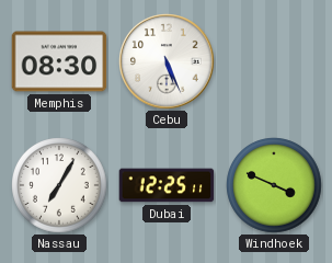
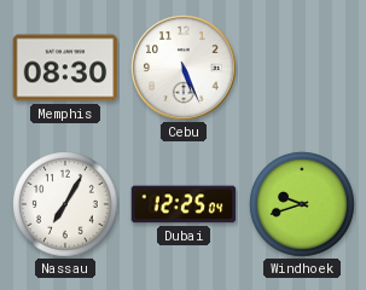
Dubai: 12:25:11 -> 12:25:04
Windhoek: 3:49 -> 9:42
